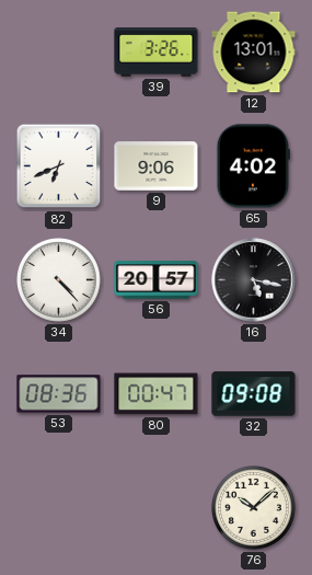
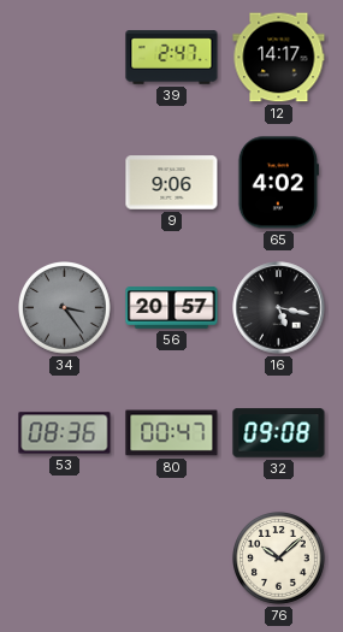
39: 3:26 -> 2:47
12: 13:01 -> 14:17
82: 6:41 -> none
34: 4:23 -> 3:24
34 dial: white -> grey
